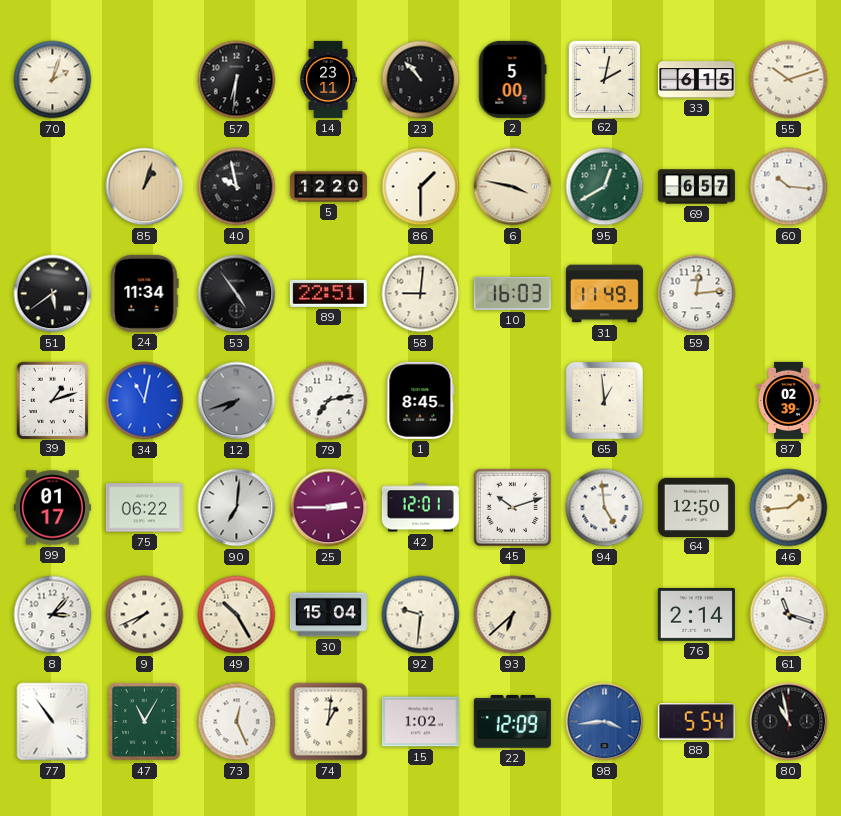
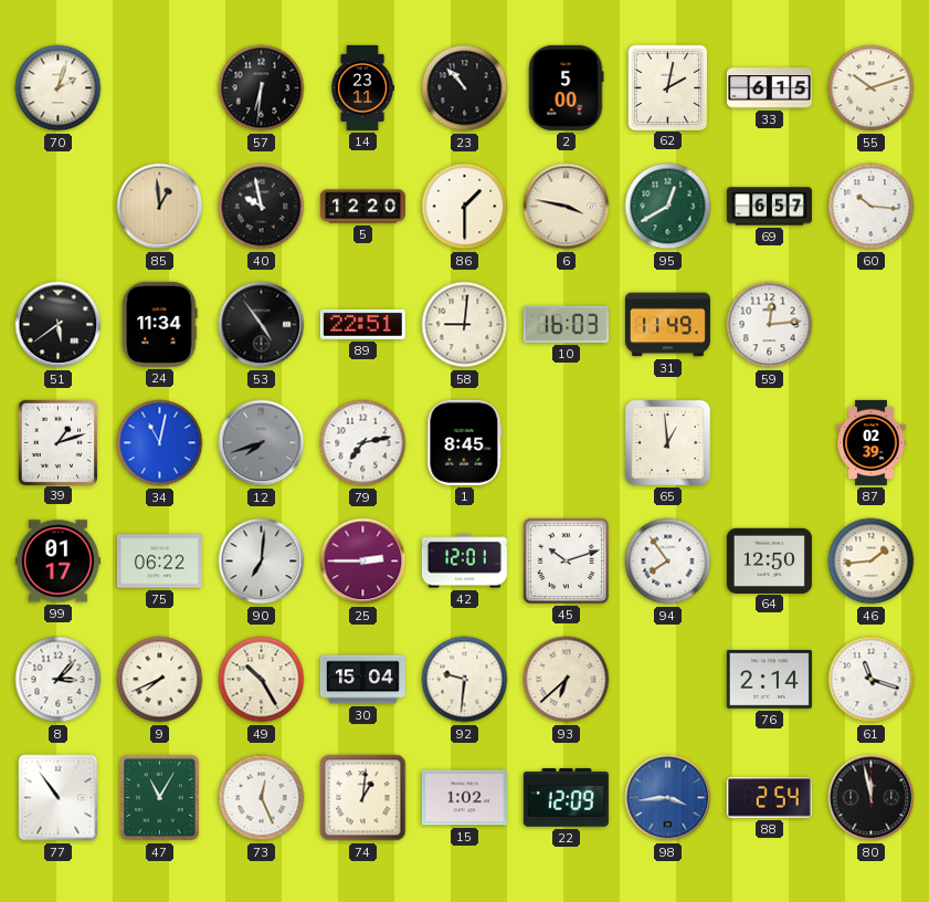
85: 1:03 -> 12:59
94: 4:59 -> 7:54
88: 5:54 -> 2:54
80: 10:58 -> 11:58
